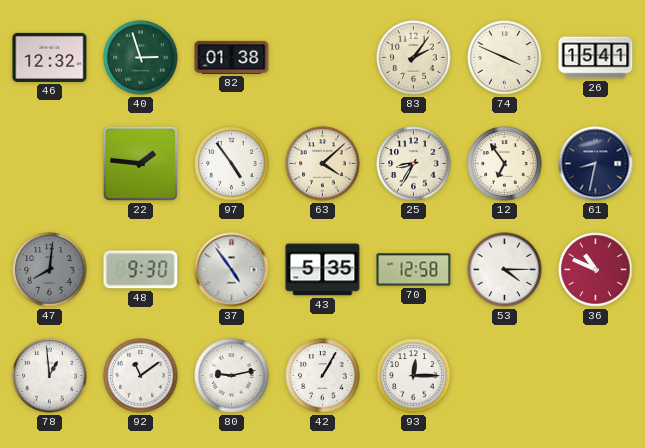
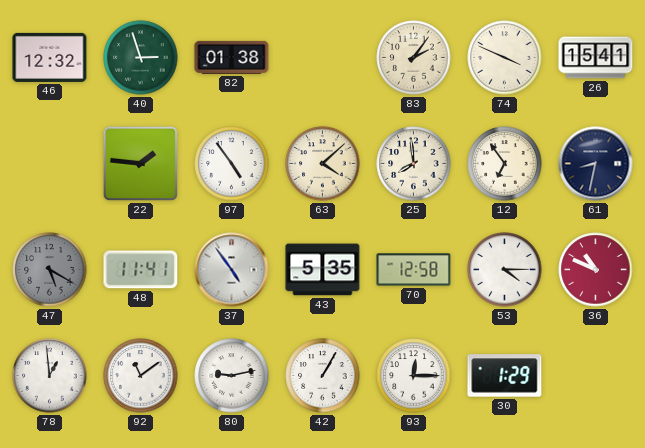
25: 8:35 -> 7:59
47: 8:01 -> 5:20
48: 9:30 -> 11:41
30: none -> 1:29
